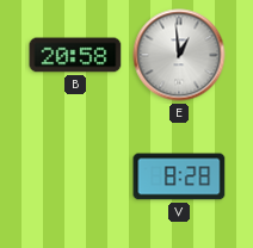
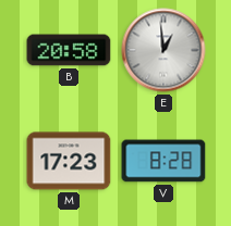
M: none -> 17:23
